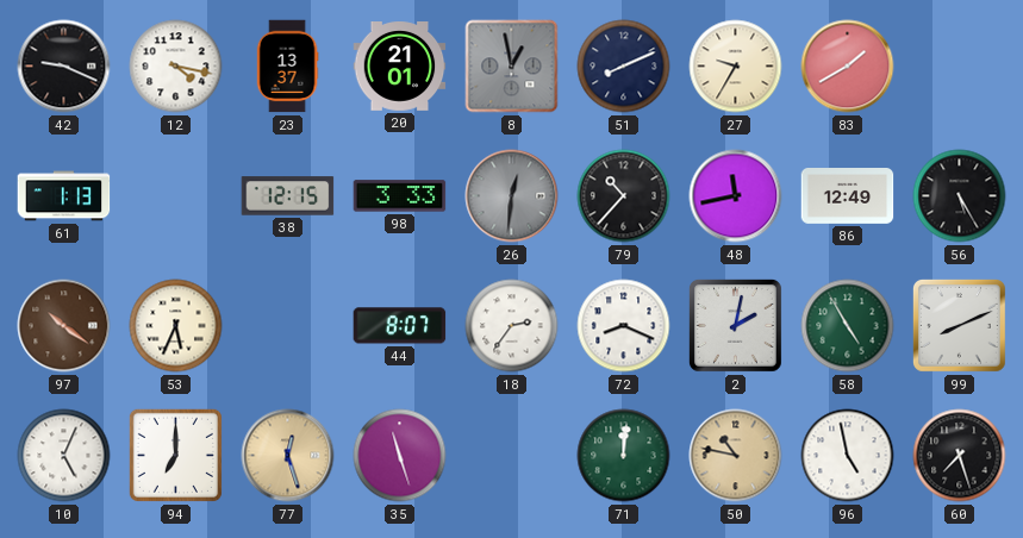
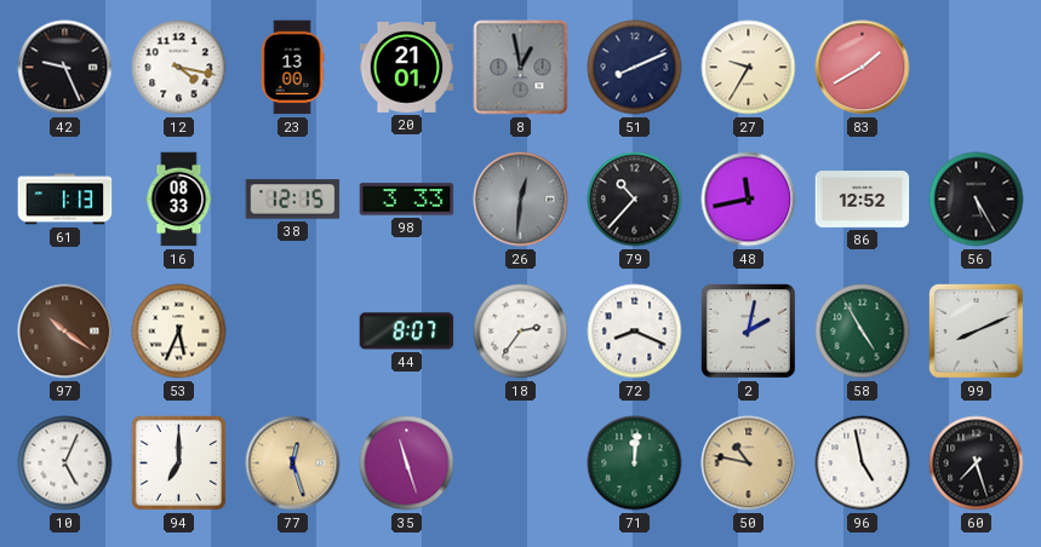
42: 9:19 -> 9:26
23: 13:37 -> 13:00
16: none -> 08:33
86: 12:49 -> 12:52
